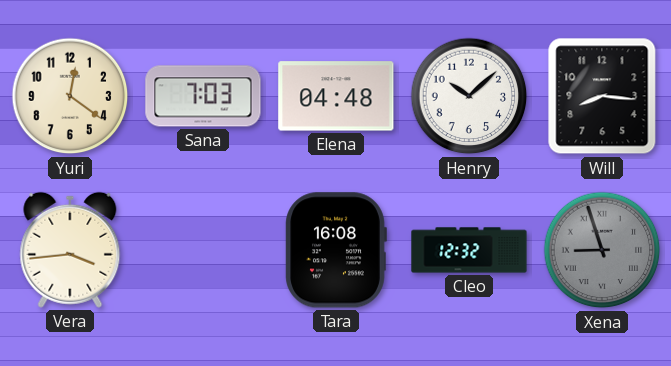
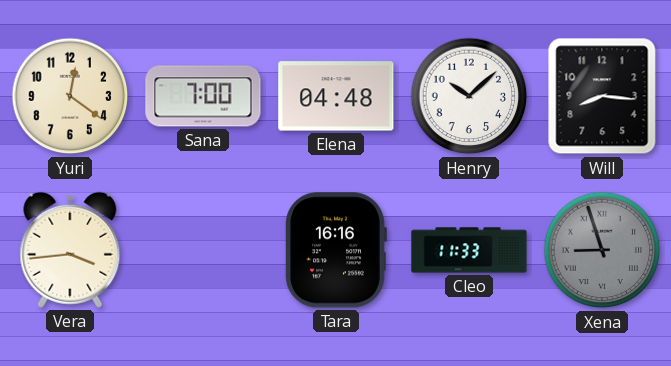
Sana: 7:03 -> 7:00
Tara: 16:08 -> 16:16
Cleo: 12:32 -> 11:33
